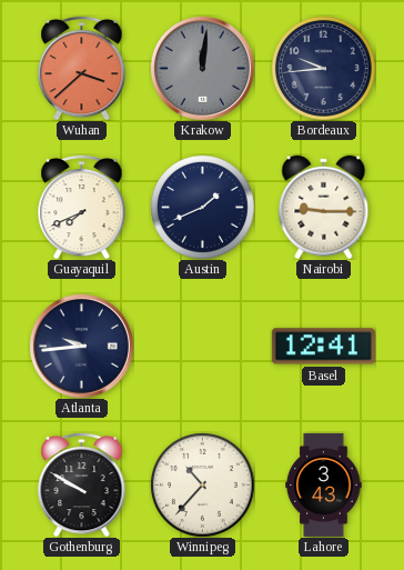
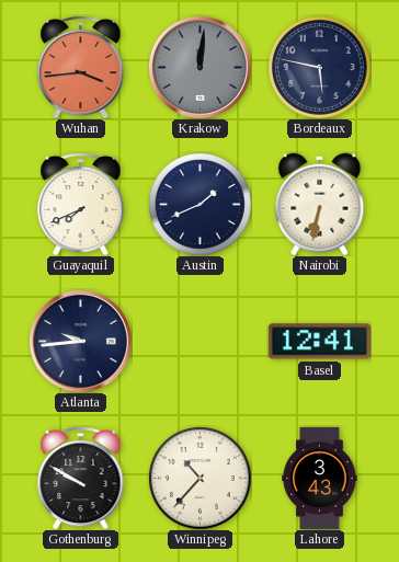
Wuhan: 3:38 -> 3:44
Bordeaux: 9:44 -> 5:47
Nairobi: 9:15 -> 6:32
